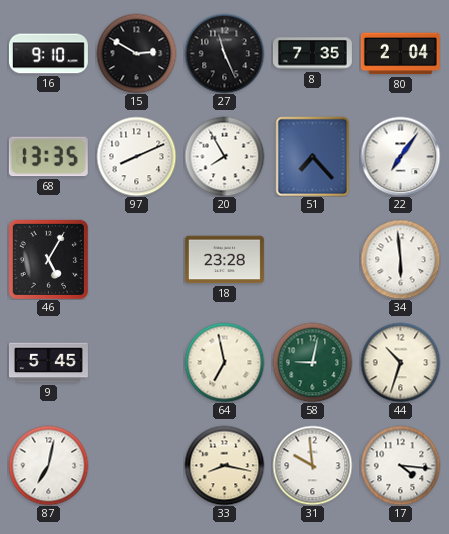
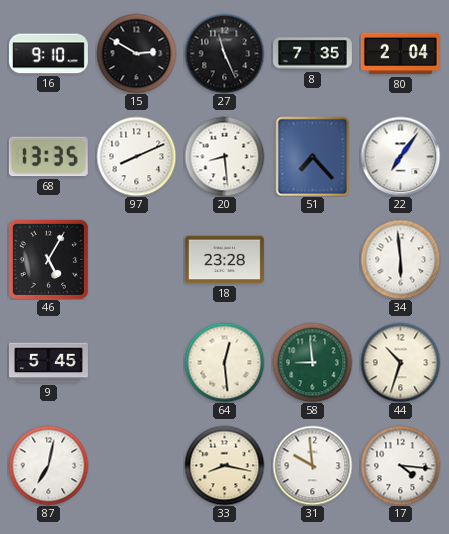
20: 7:55 -> 8:29
64: 6:58 -> 12:29
58: 9:02 -> 8:59
